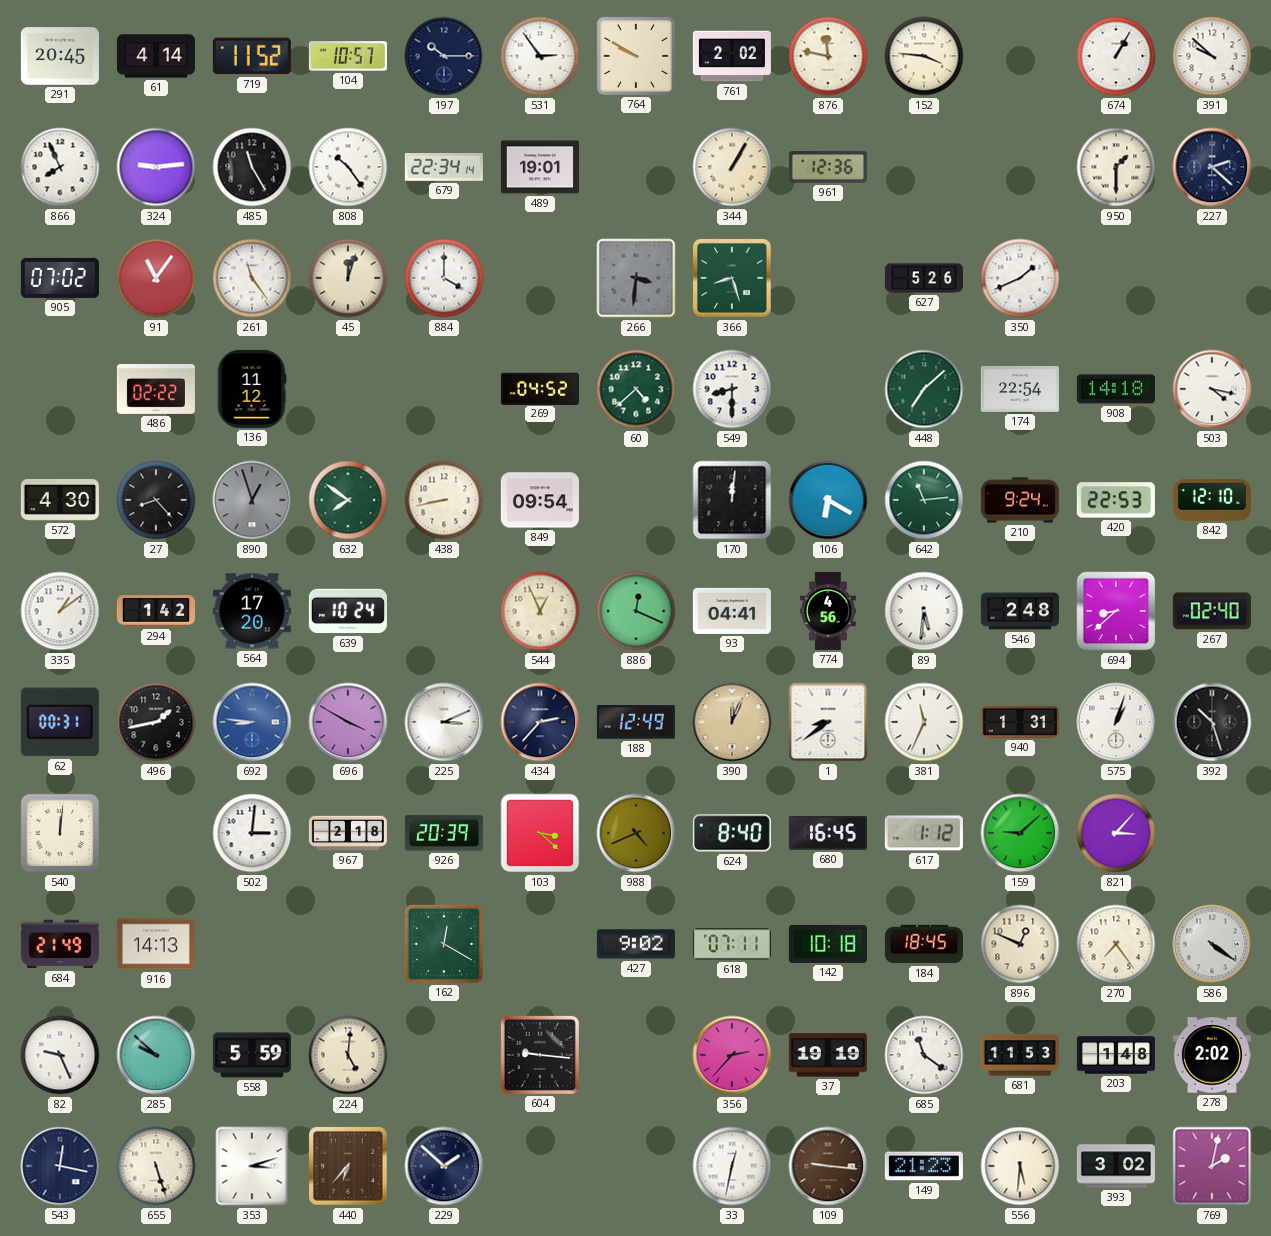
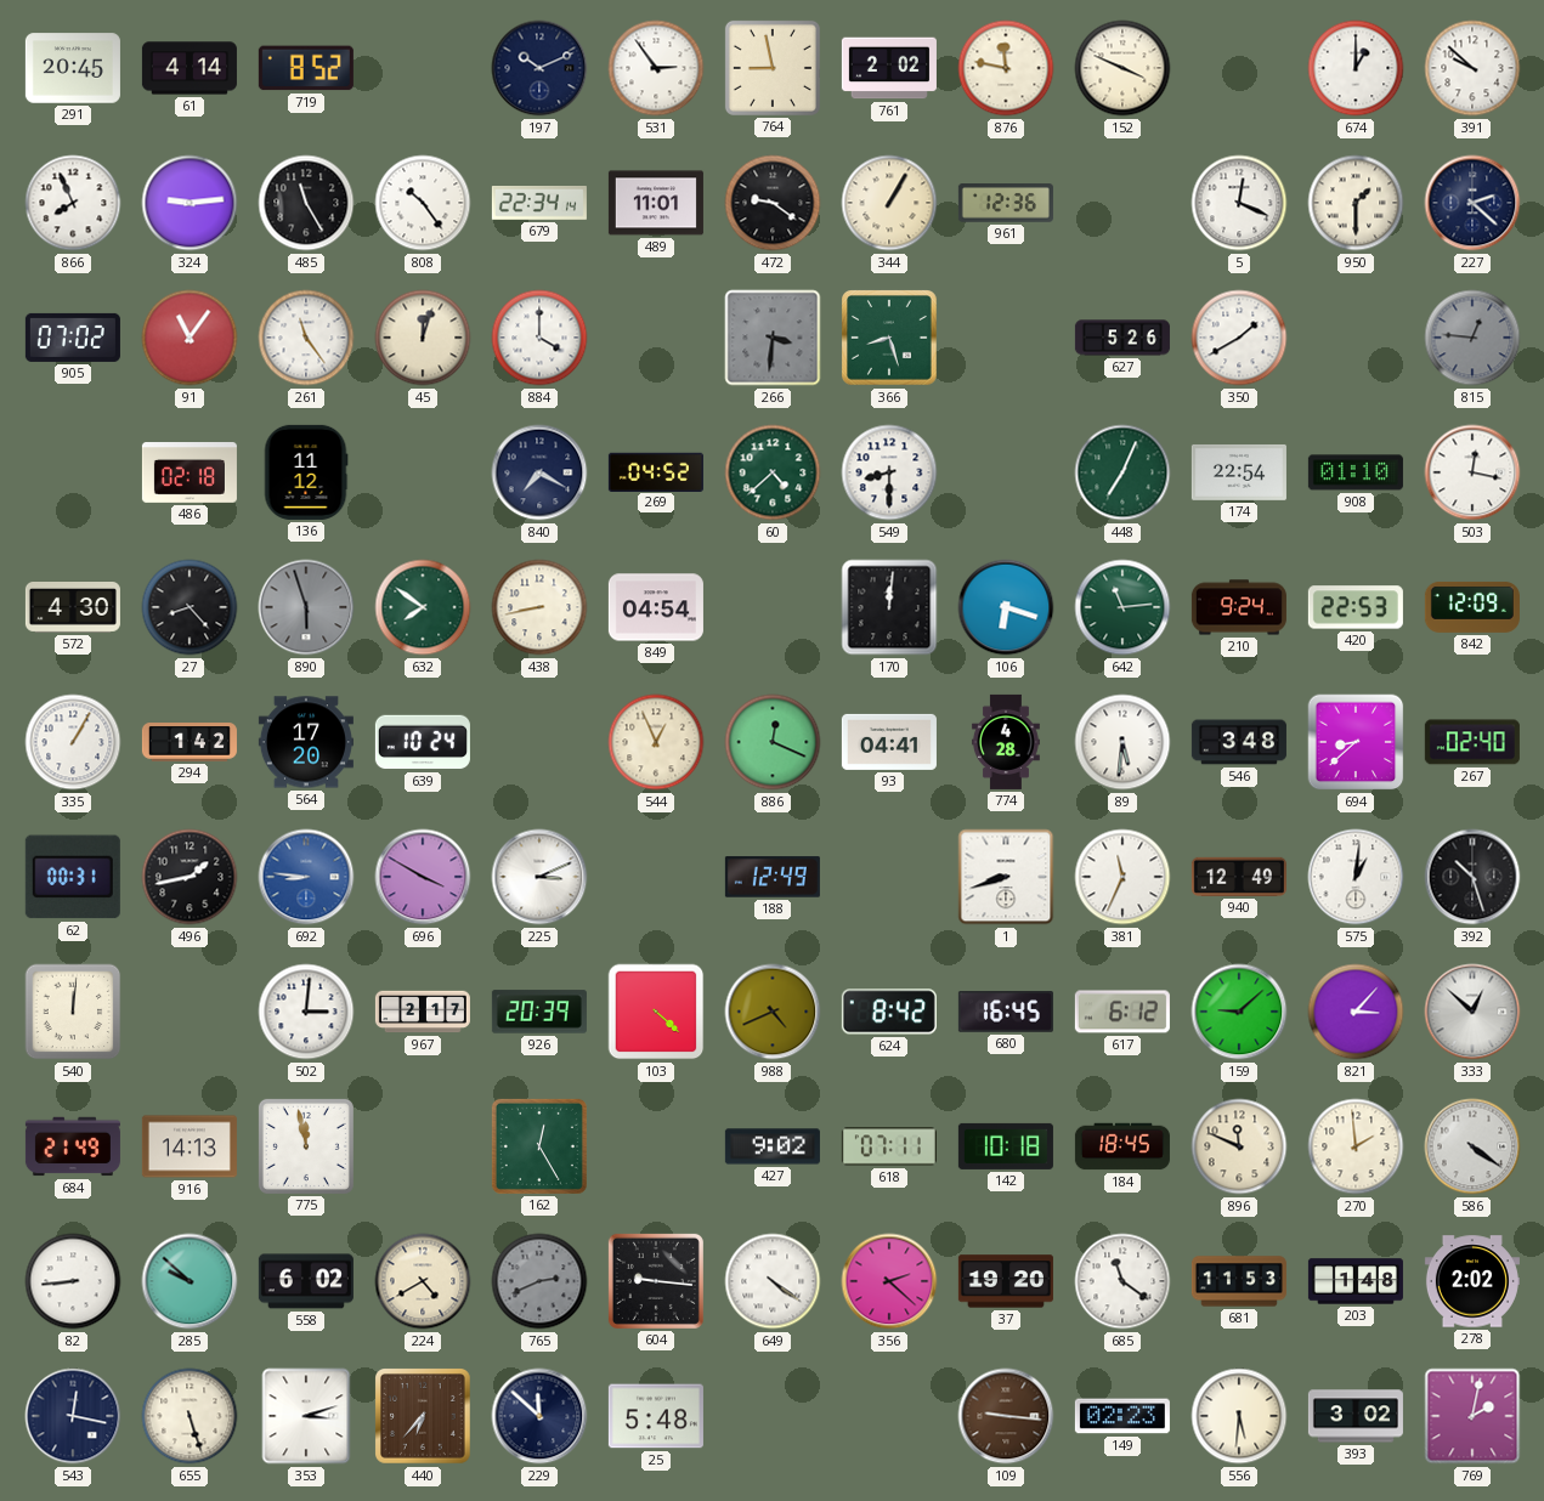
719: 11:52 -> 8:52
104: 10:57 -> none
197: 10:15 -> 10:11
764: 9:50 -> 8:58
152: 3:46 -> 3:49
674: 1:05 -> 1:00
489: 19:01 -> 11:01
472: none -> 9:21
5: none -> 12:19
350: 1:41 -> 1:40
815: none -> 12:46
486: 02:22 -> 02:18
840: none -> 7:20
448: 7:08 -> 7:04
908: 14:18 -> 01:10
503: 4:17 -> 12:17
890: 12:57 -> 5:57
849: 09:54 -> 04:54
106: 6:20 -> 6:18
842: 12:10 -> 12:09
335: 1:09 -> 1:05
774: 4:56 -> 4:28
546: 2:48 -> 3:48
434: 2:37 -> none
390: 12:04 -> none
1: 8:39 -> 8:42
940: 1:31 -> 12:49
575: 1:03 -> 1:01
967: 2:18 -> 2:17
103: 3:22 -> 4:22
624: 8:40 -> 8:42
617: 1:12 -> 6:12
333: none -> 12:52
775: none -> 11:58
162: 12:20 -> 12:25
896: 12:49 -> 11:49
270: 7:24 -> 1:59
82: 9:26 -> 8:44
558: 5:59 -> 6:02
224: 5:01 -> 4:40
765: none -> 2:41
649: none -> 4:21
356: 2:37 -> 2:22
37: 19:19 -> 19:20
229: 1:52 -> 11:52
25: none -> 5:48
33: 12:32 -> none
149: 21:23 -> 02:23
